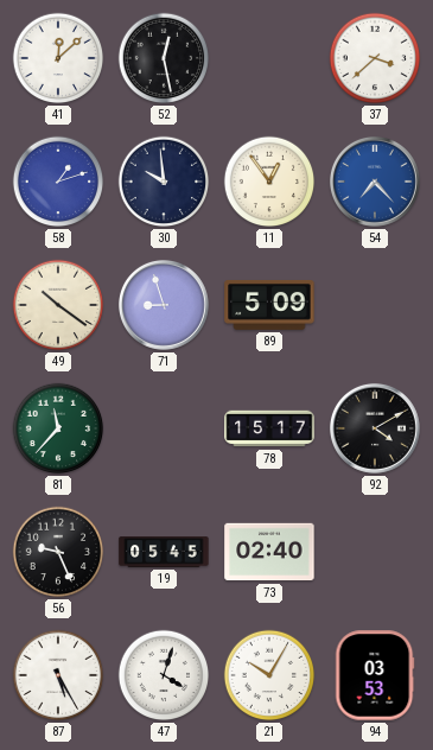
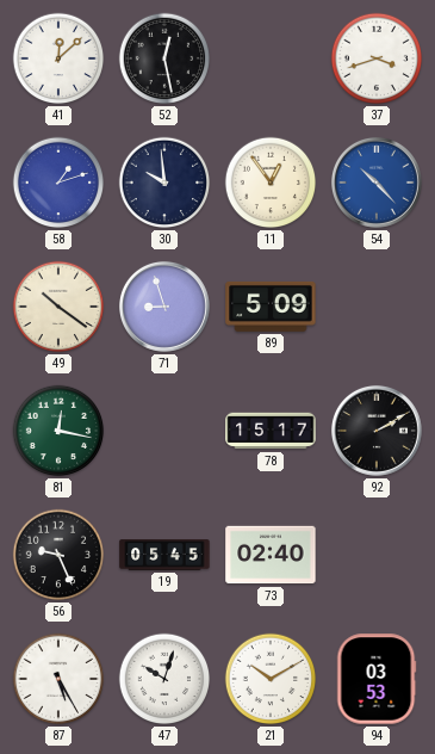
37: 3:38 -> 3:42
54: 7:23 -> 10:23
81: 11:37 -> 12:17
92: 4:10 -> 2:10
47: 4:03 -> 10:03
21: 10:05 -> 10:10
